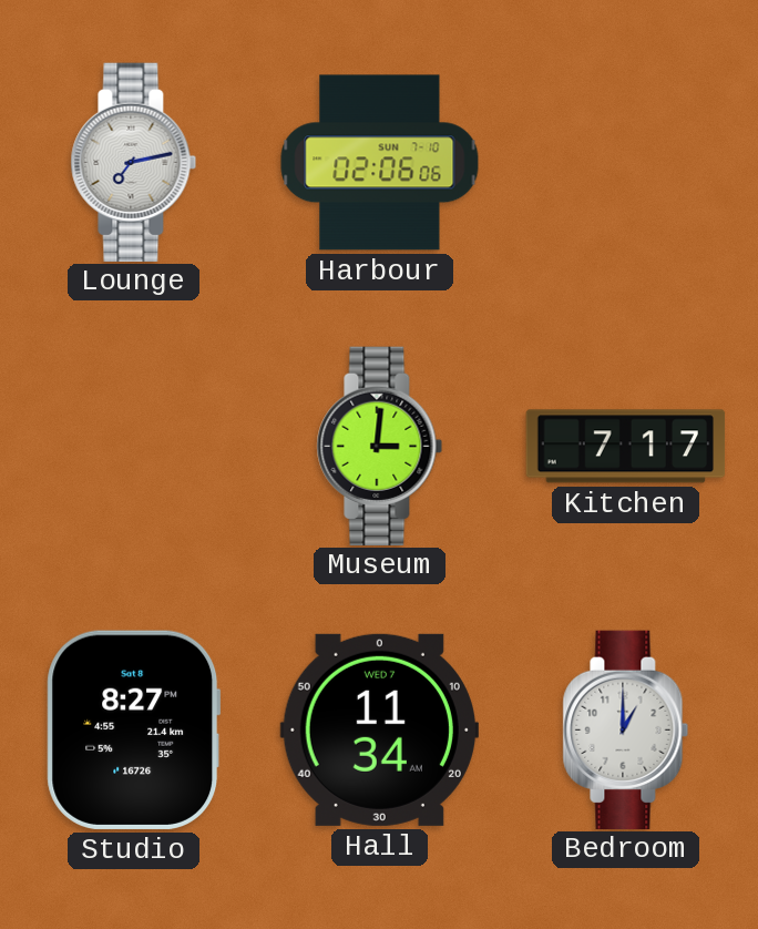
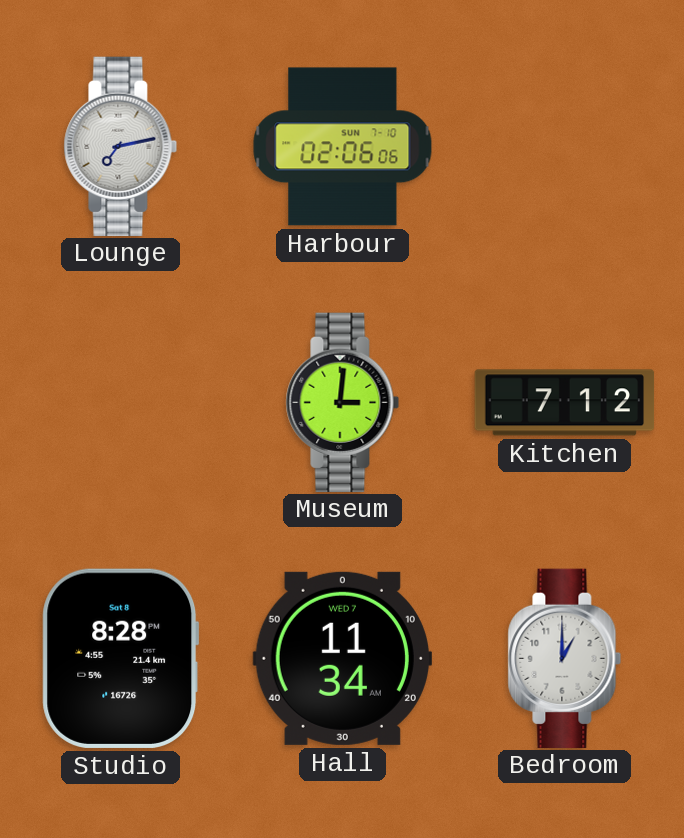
Kitchen: 7:17 -> 7:12
Studio: 8:27 -> 8:28
